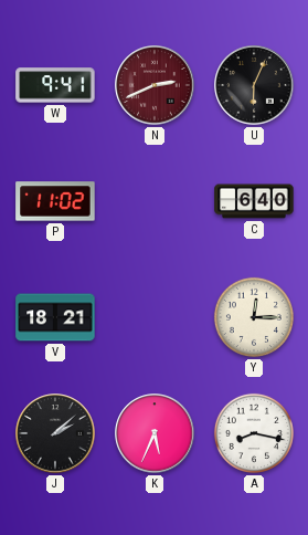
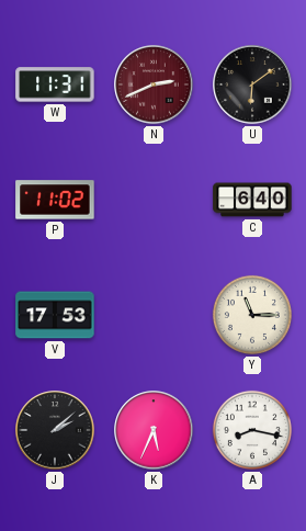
W: 9:41 -> 11:31
U: 6:04 -> 6:09
V: 18:21 -> 17:53
Y: 12:15 -> 11:15
